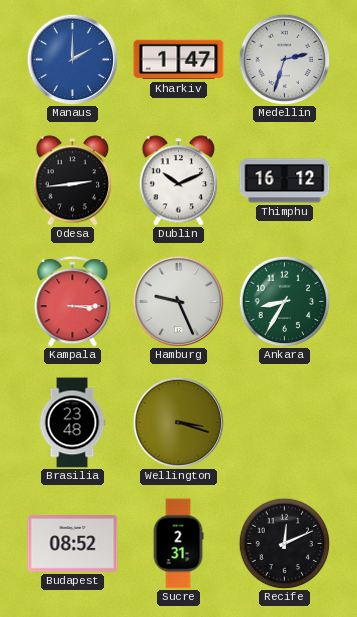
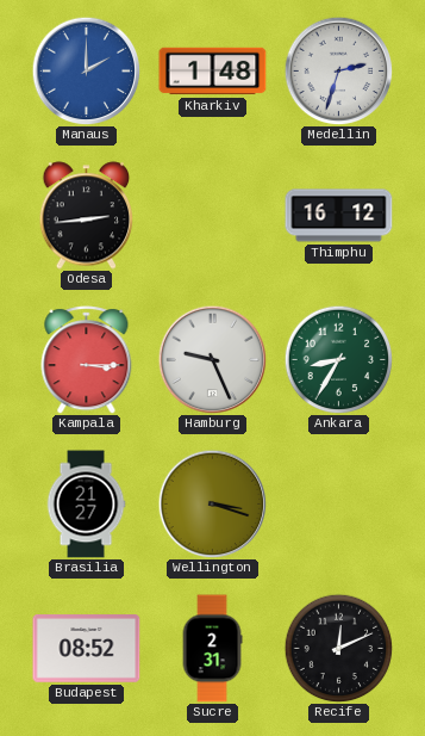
Kharkiv: 1:47 -> 1:48
Dublin: 10:11 -> none
Brasilia: 23:48 -> 21:27
